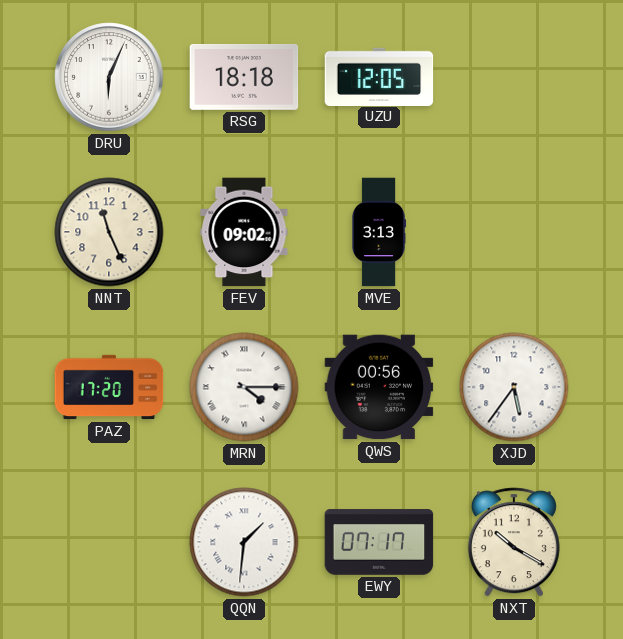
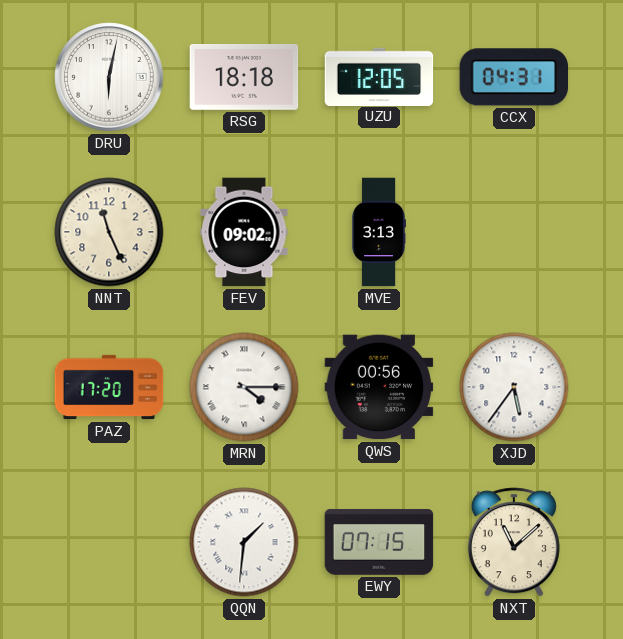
DRU: 6:04 -> 6:02
CCX: none -> 04:31
EWY: 07:17 -> 07:15
NXT: 10:20 -> 11:08
